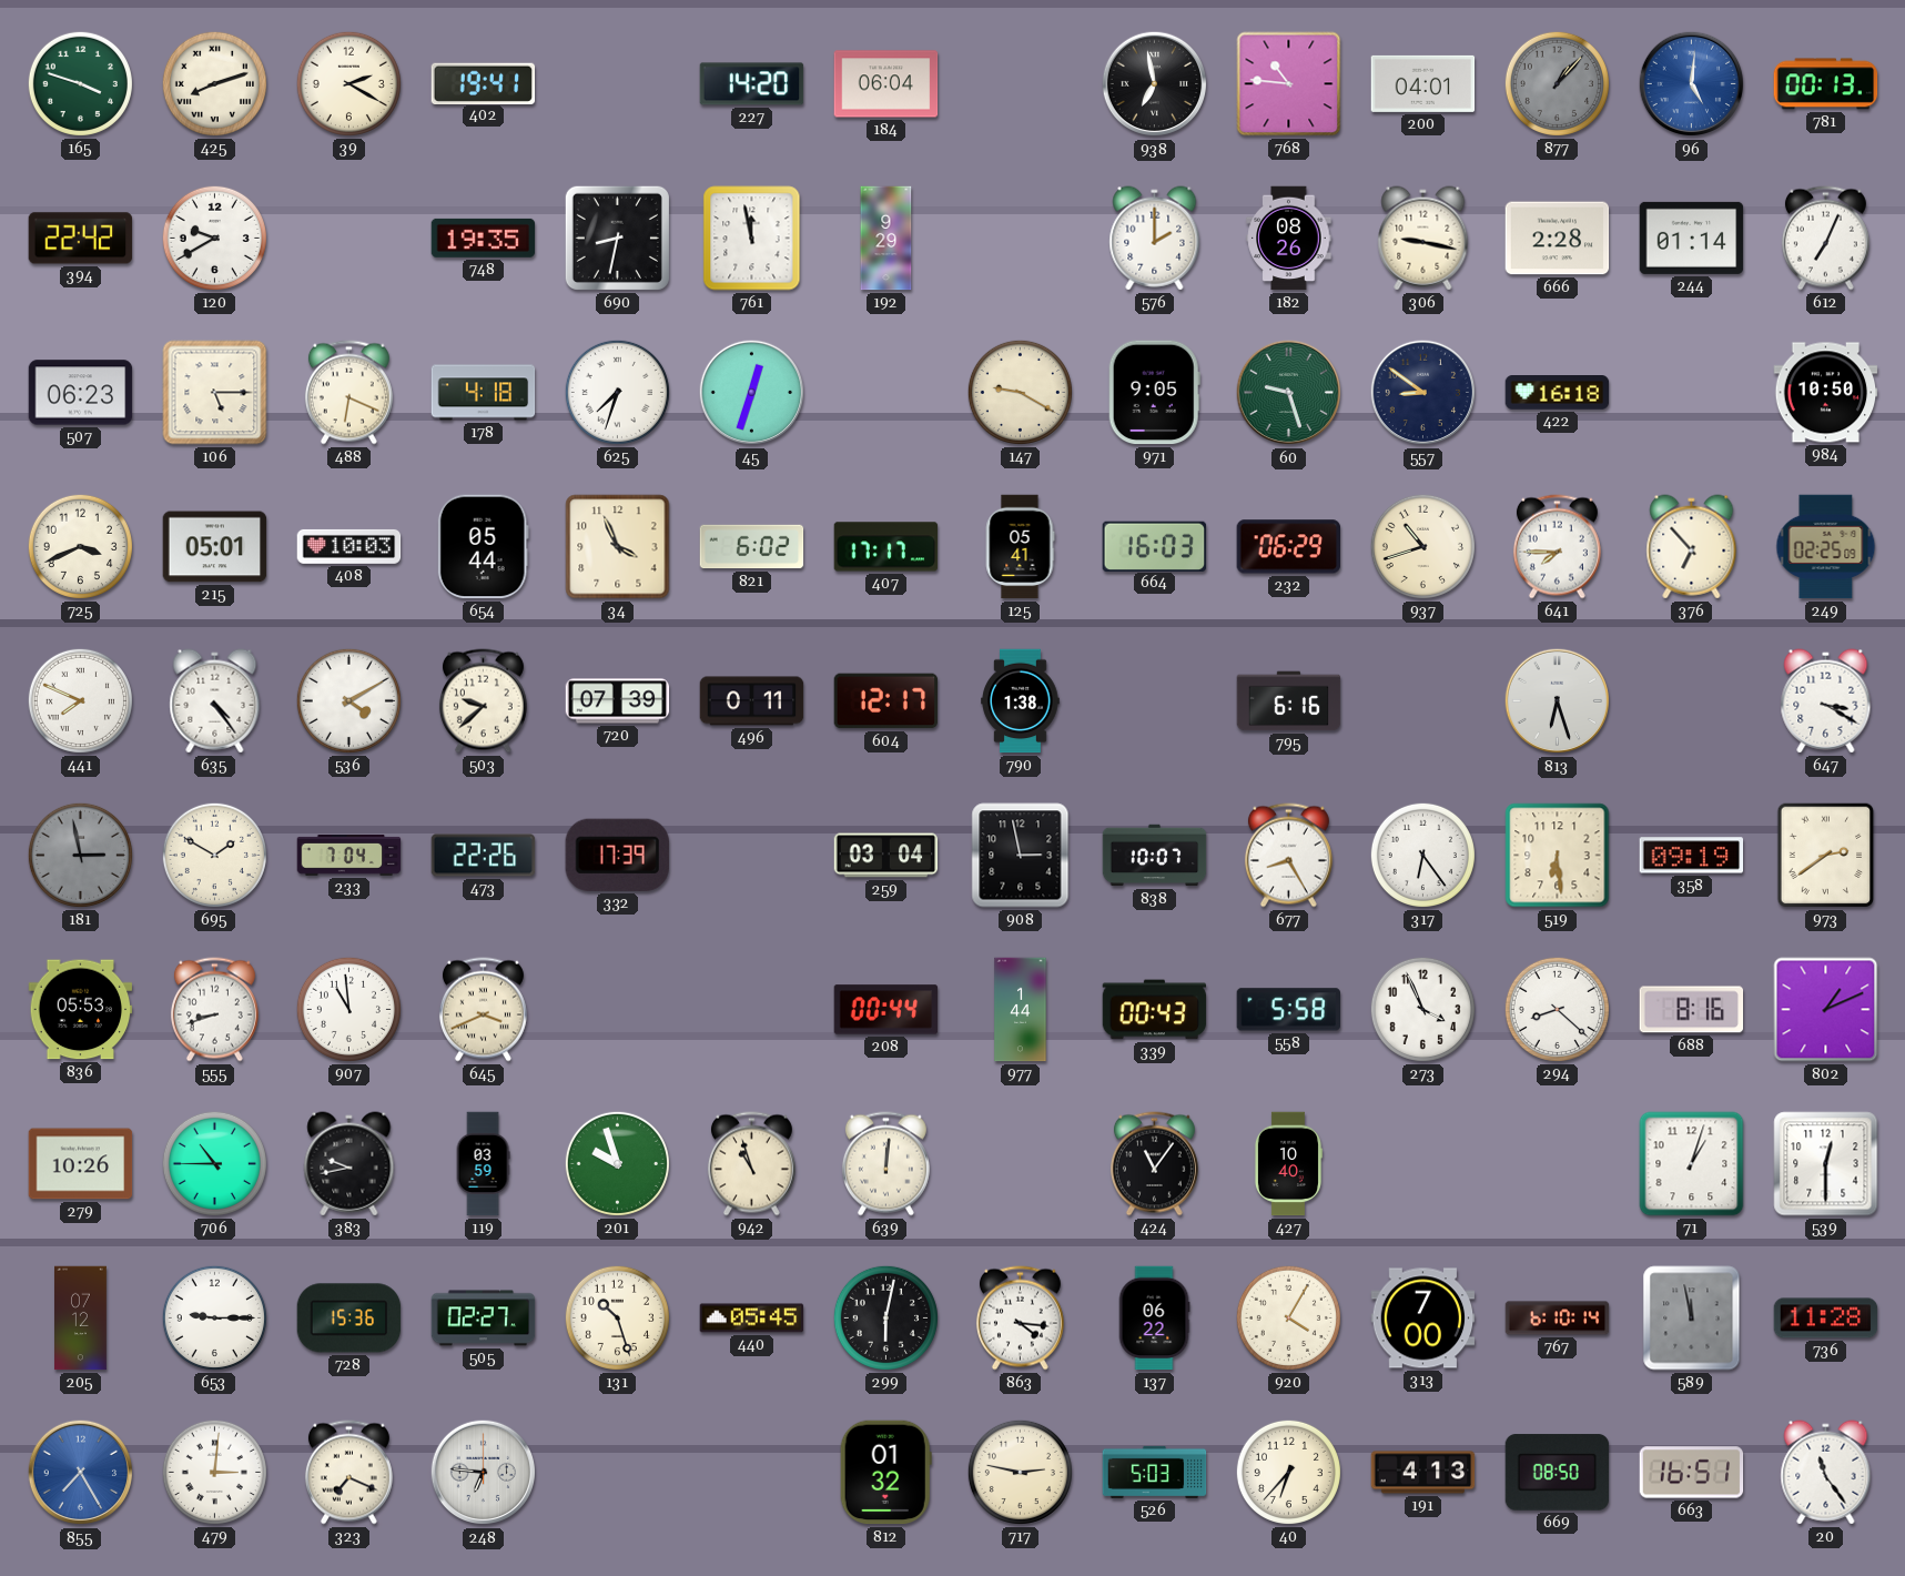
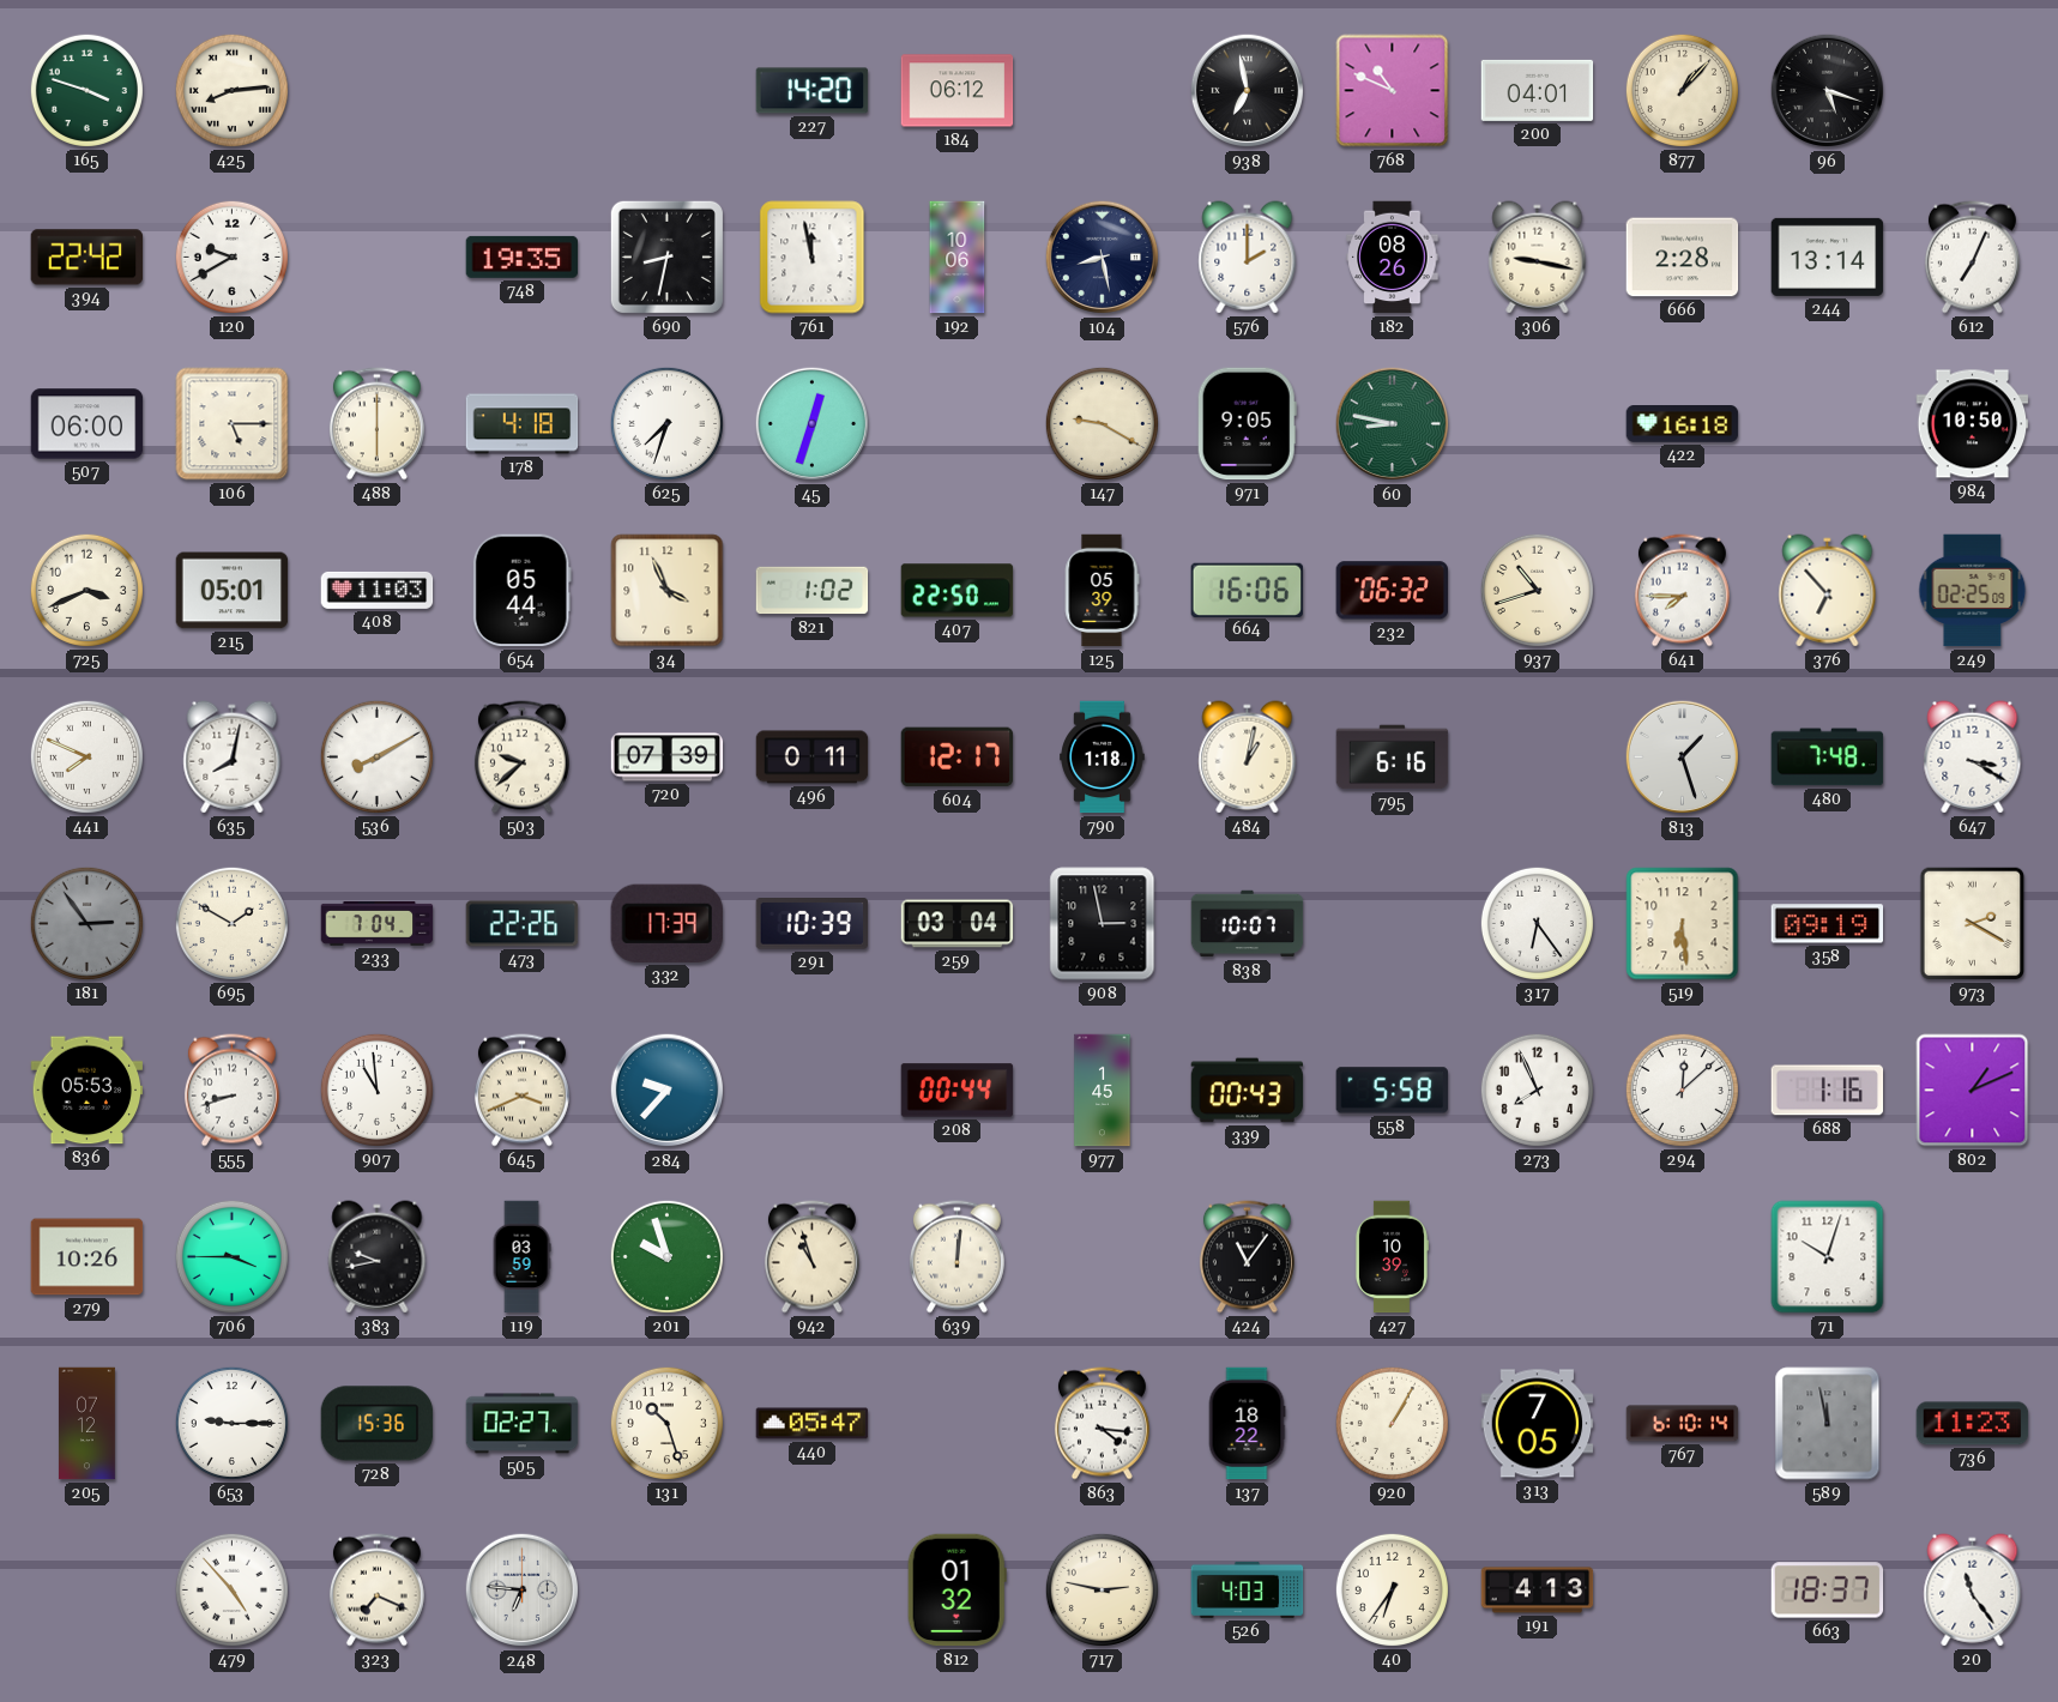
425: 8:12 -> 8:14
39: 2:20 -> none
402: 19:41 -> none
184: 06:04 -> 06:12
768: 10:46 -> 10:49
877 dial: grey -> cream
96: 5:01 -> 5:18
96 dial: blue -> black
781: 00:13 -> none
192: 9:29 -> 10:06
104: none -> 8:28
244: 01:14 -> 13:14
507: 06:23 -> 06:00
488: 6:19 -> 6:00
60: 9:27 -> 8:47
557: 8:51 -> none
408: 10:03 -> 11:03
821: 6:02 -> 1:02
407: 17:17 -> 22:50
125: 05:41 -> 05:39
664: 16:03 -> 16:06
232: 06:29 -> 06:32
635: 4:24 -> 8:02
536: 4:10 -> 8:10
790: 1:38 -> 1:18
484: none -> 1:02
813: 6:27 -> 1:27
480: none -> 7:48
181: 2:58 -> 2:54
291: none -> 10:39
677: 8:25 -> none
973: 2:39 -> 2:20
284: none -> 9:37
977: 1:44 -> 1:45
273: 3:56 -> 7:56
294: 8:22 -> 12:08
688: 8:16 -> 1:16
706: 10:45 -> 3:45
427: 10:40 -> 10:39
71: 1:03 -> 10:03
539: 12:30 -> none
440: 05:45 -> 05:47
299: 6:02 -> none
137: 06:22 -> 18:22
920: 4:05 -> 1:05
313: 7:00 -> 7:05
736: 11:28 -> 11:23
855: 7:25 -> none
479: 3:01 -> 4:53
526: 5:03 -> 4:03
40: 6:37 -> 6:36
669: 08:50 -> none
663: 16:51 -> 18:37
